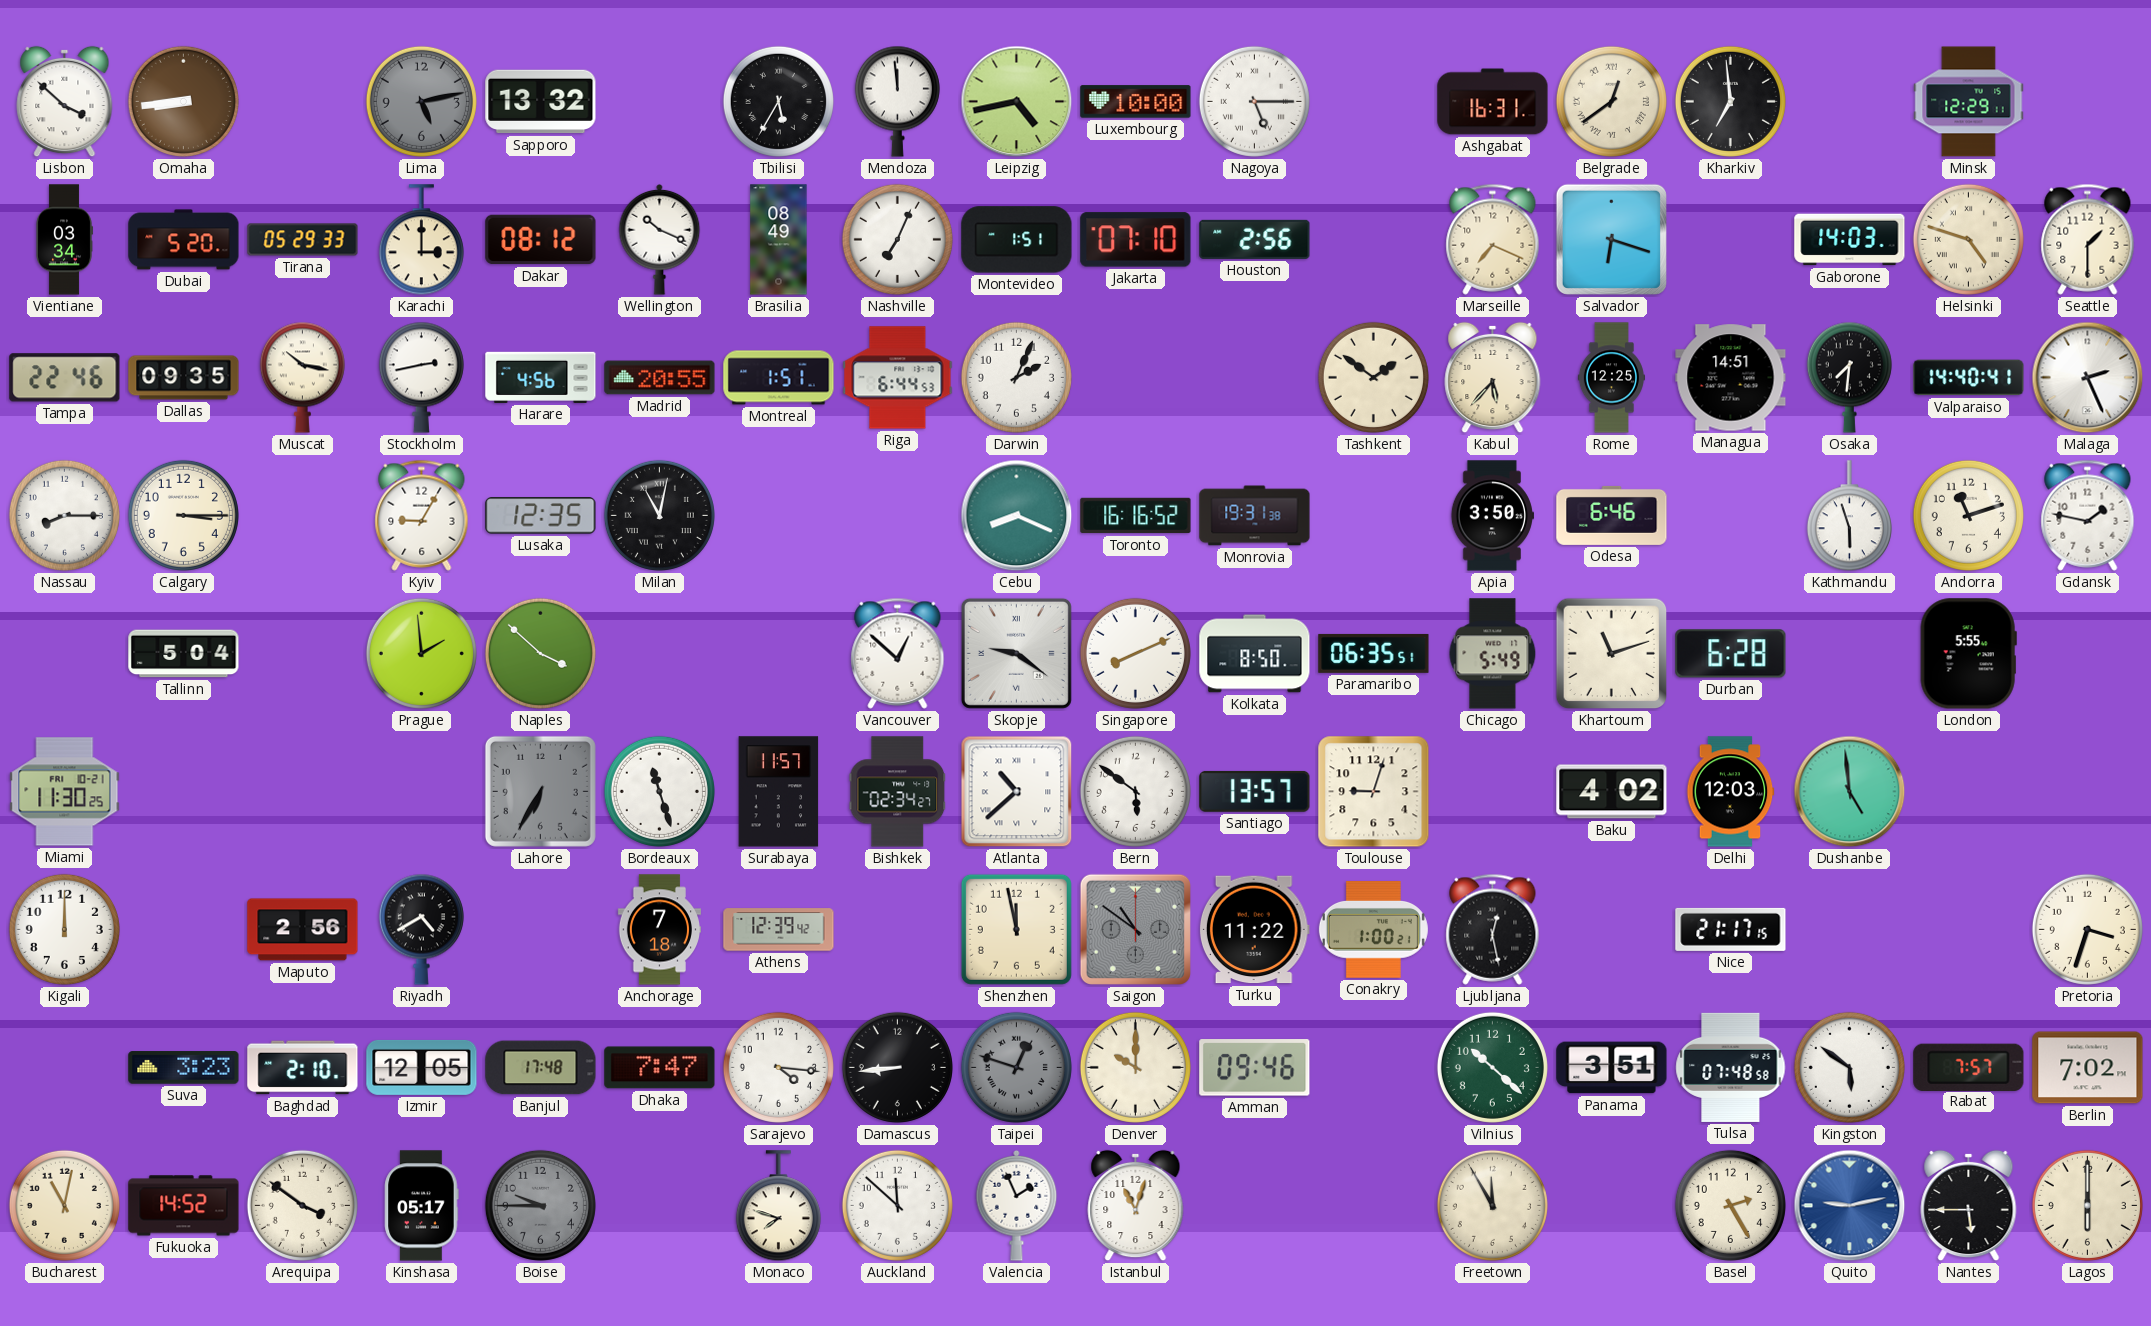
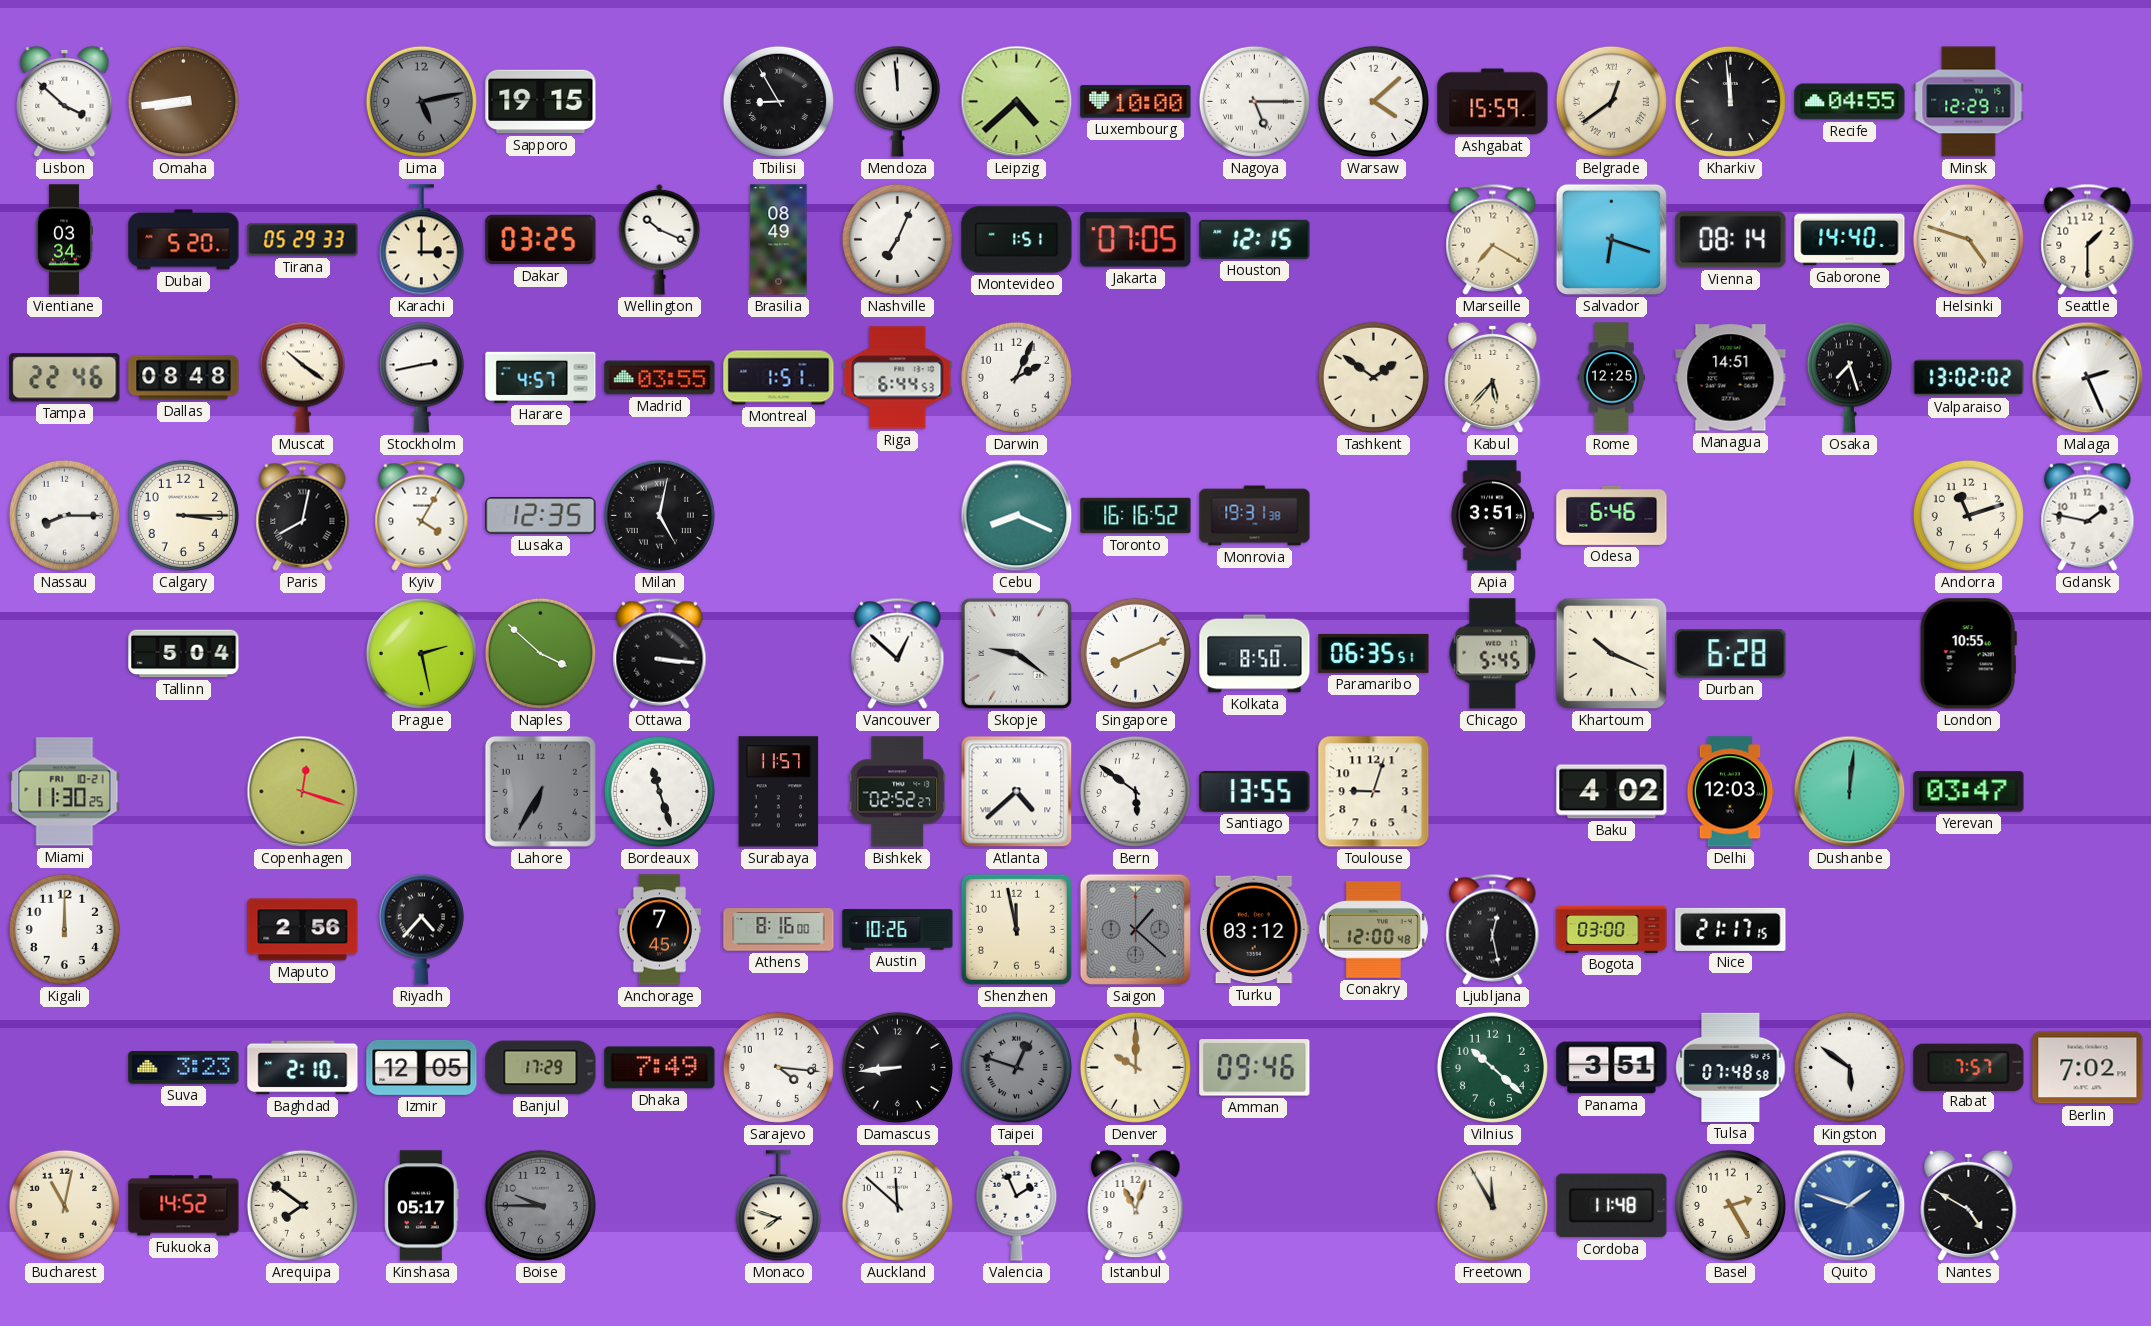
Sapporo: 13:32 -> 19:15
Tbilisi: 5:35 -> 8:55
Leipzig: 4:43 -> 4:38
Warsaw: none -> 4:08
Ashgabat: 16:31 -> 15:59
Kharkiv: 6:59 -> 11:59
Recife: none -> 04:55
Dakar: 08:12 -> 03:25
Jakarta: 07:10 -> 07:05
Houston: 2:56 -> 12:15
Marseille: 7:19 -> 7:20
Vienna: none -> 08:14
Gaborone: 14:03 -> 14:40
Dallas: 09:35 -> 08:48
Muscat: 10:17 -> 10:21
Harare: 4:56 -> 4:57
Madrid: 20:55 -> 03:55
Osaka: 7:31 -> 7:27
Valparaiso: 14:40 -> 13:02
Paris: none -> 8:02
Kyiv: 9:05 -> 4:05
Milan: 11:02 -> 5:02
Apia: 3:50 -> 3:51
Kathmandu: 5:57 -> none
Prague: 1:59 -> 2:28
Ottawa: none -> 3:16
Chicago: 5:49 -> 5:45
Khartoum: 11:12 -> 10:19
London: 5:55 -> 10:55
Copenhagen: none -> 12:18
Bishkek: 02:34 -> 02:52
Atlanta: 10:38 -> 4:38
Santiago: 13:57 -> 13:55
Dushanbe: 4:59 -> 12:01
Yerevan: none -> 03:47
Riyadh: 4:40 -> 4:37
Anchorage: 7:18 -> 7:45
Athens: 12:39 -> 8:16
Austin: none -> 10:26
Saigon: 10:51 -> 1:22
Turku: 11:22 -> 03:12
Conakry: 1:00 -> 12:00
Bogota: none -> 03:00
Pretoria: 3:33 -> none
Banjul: 17:48 -> 17:29
Dhaka: 7:47 -> 7:49
Arequipa: 3:51 -> 7:51
Cordoba: none -> 11:48
Quito: 9:13 -> 1:48
Nantes: 5:45 -> 4:50
Lagos: 6:00 -> none
